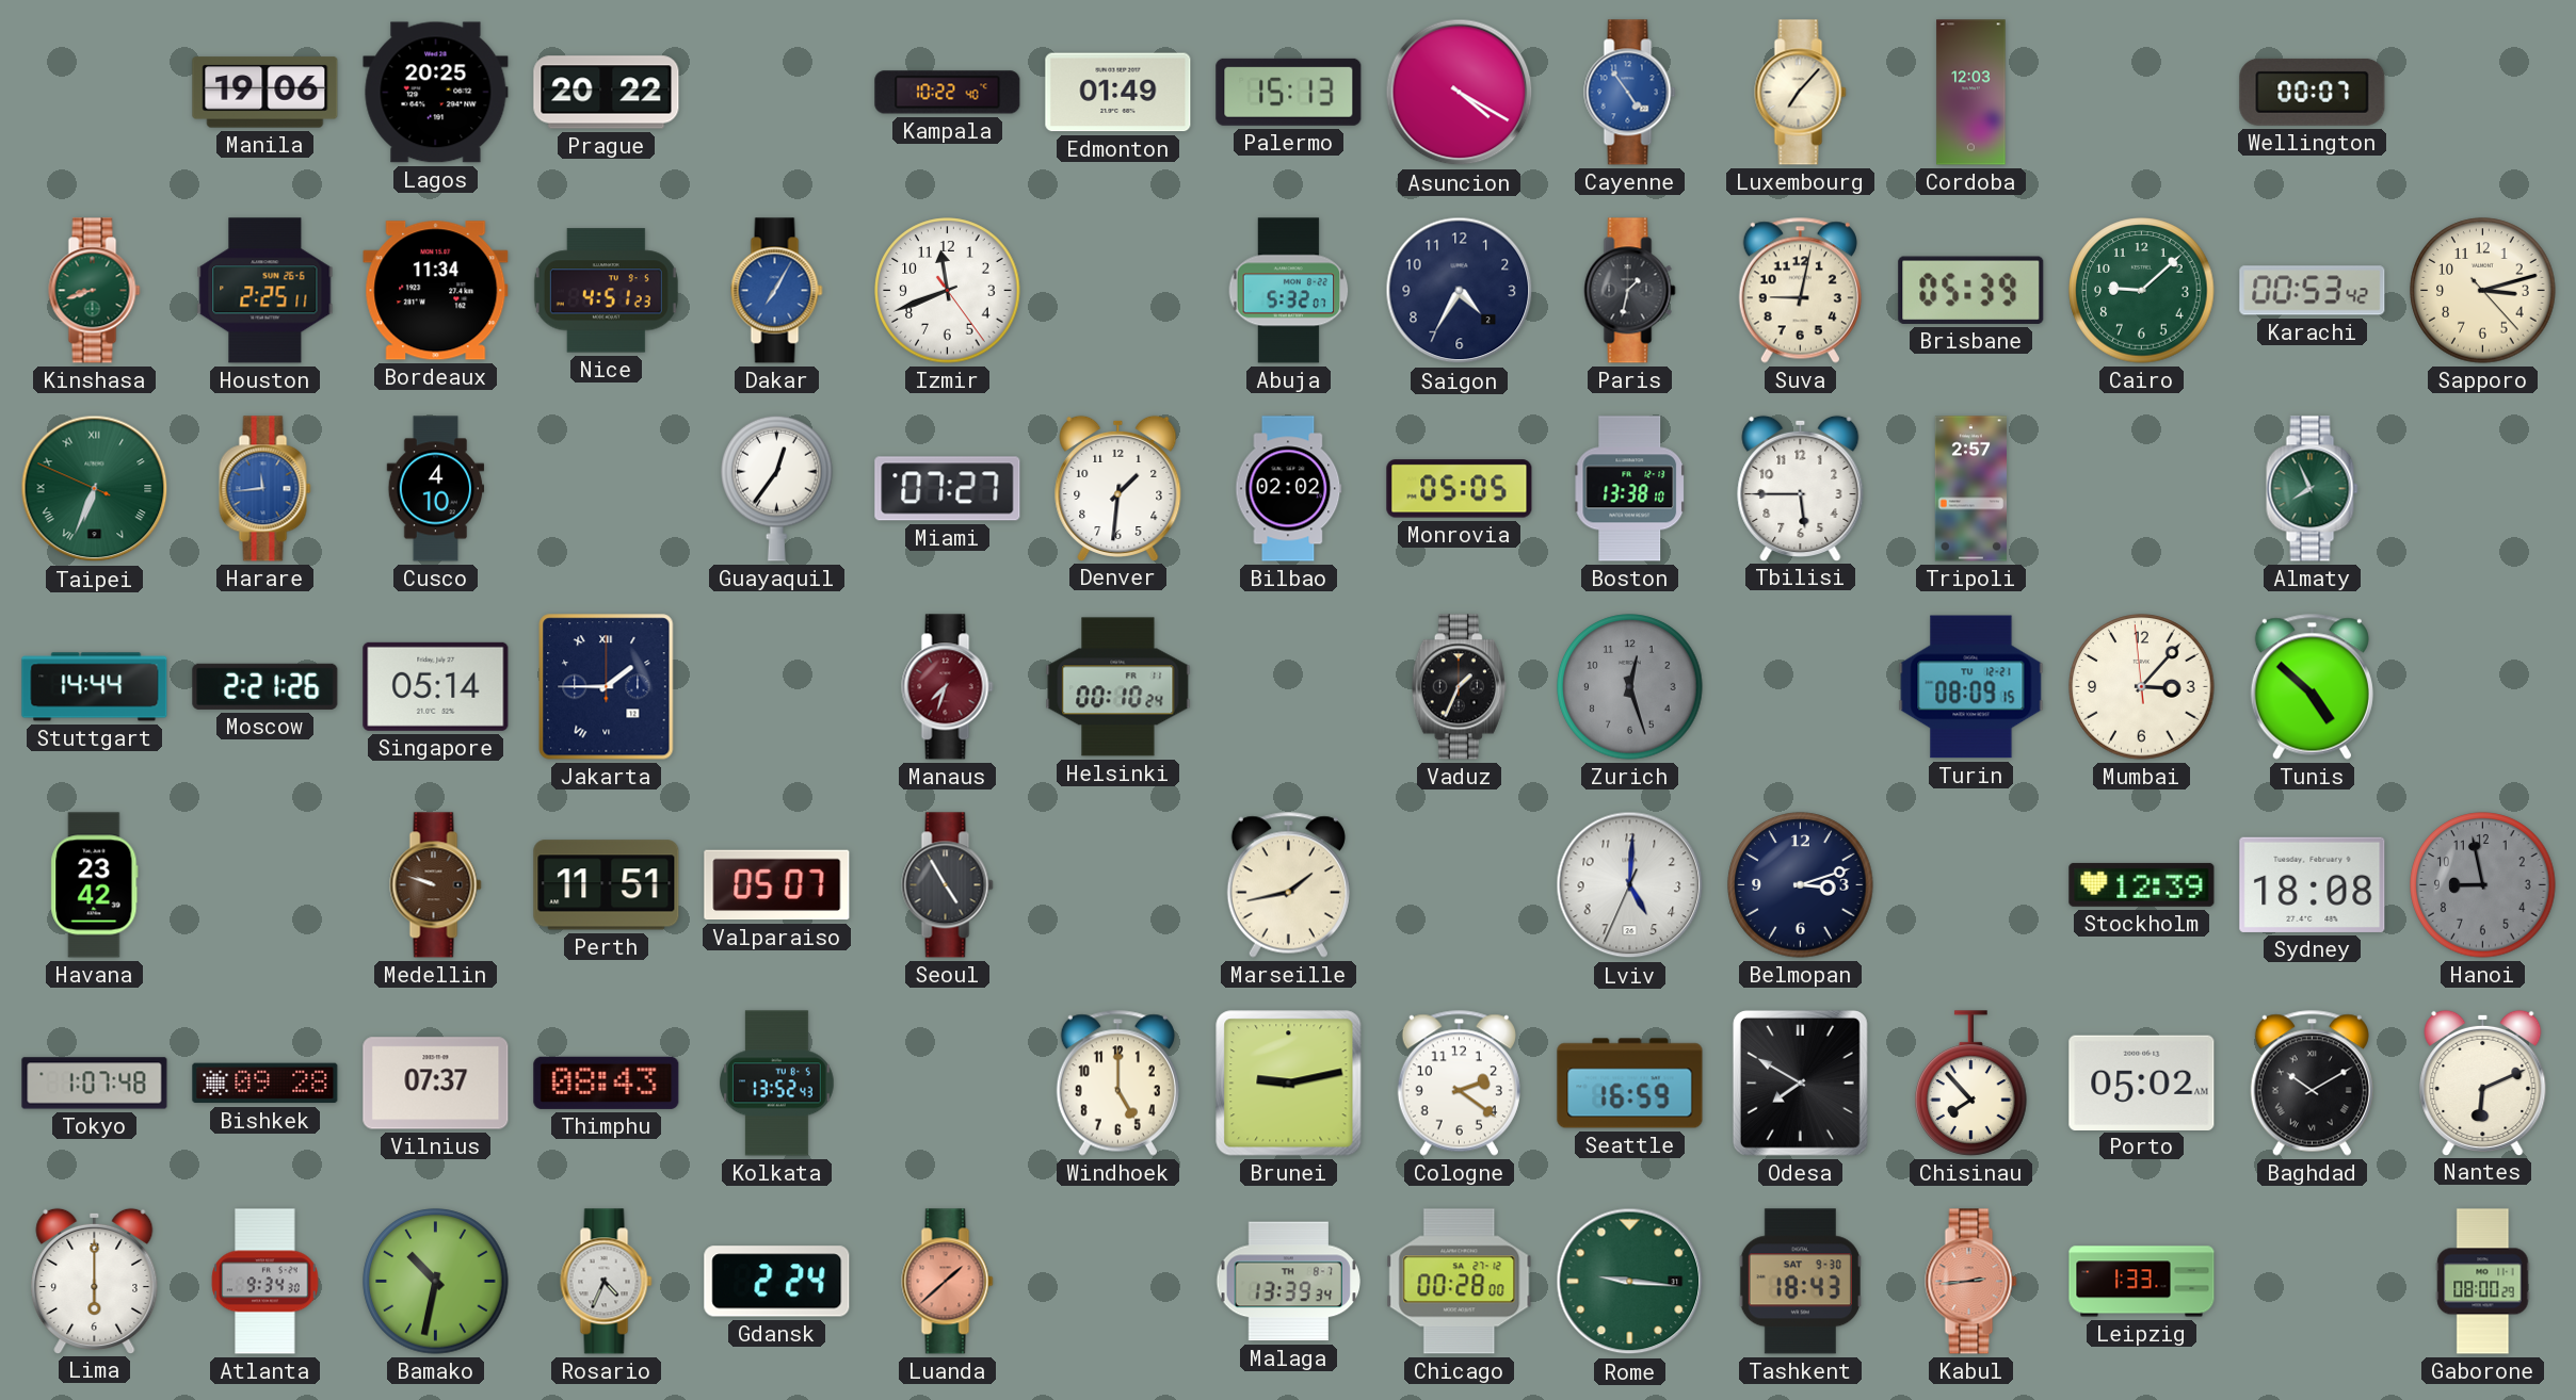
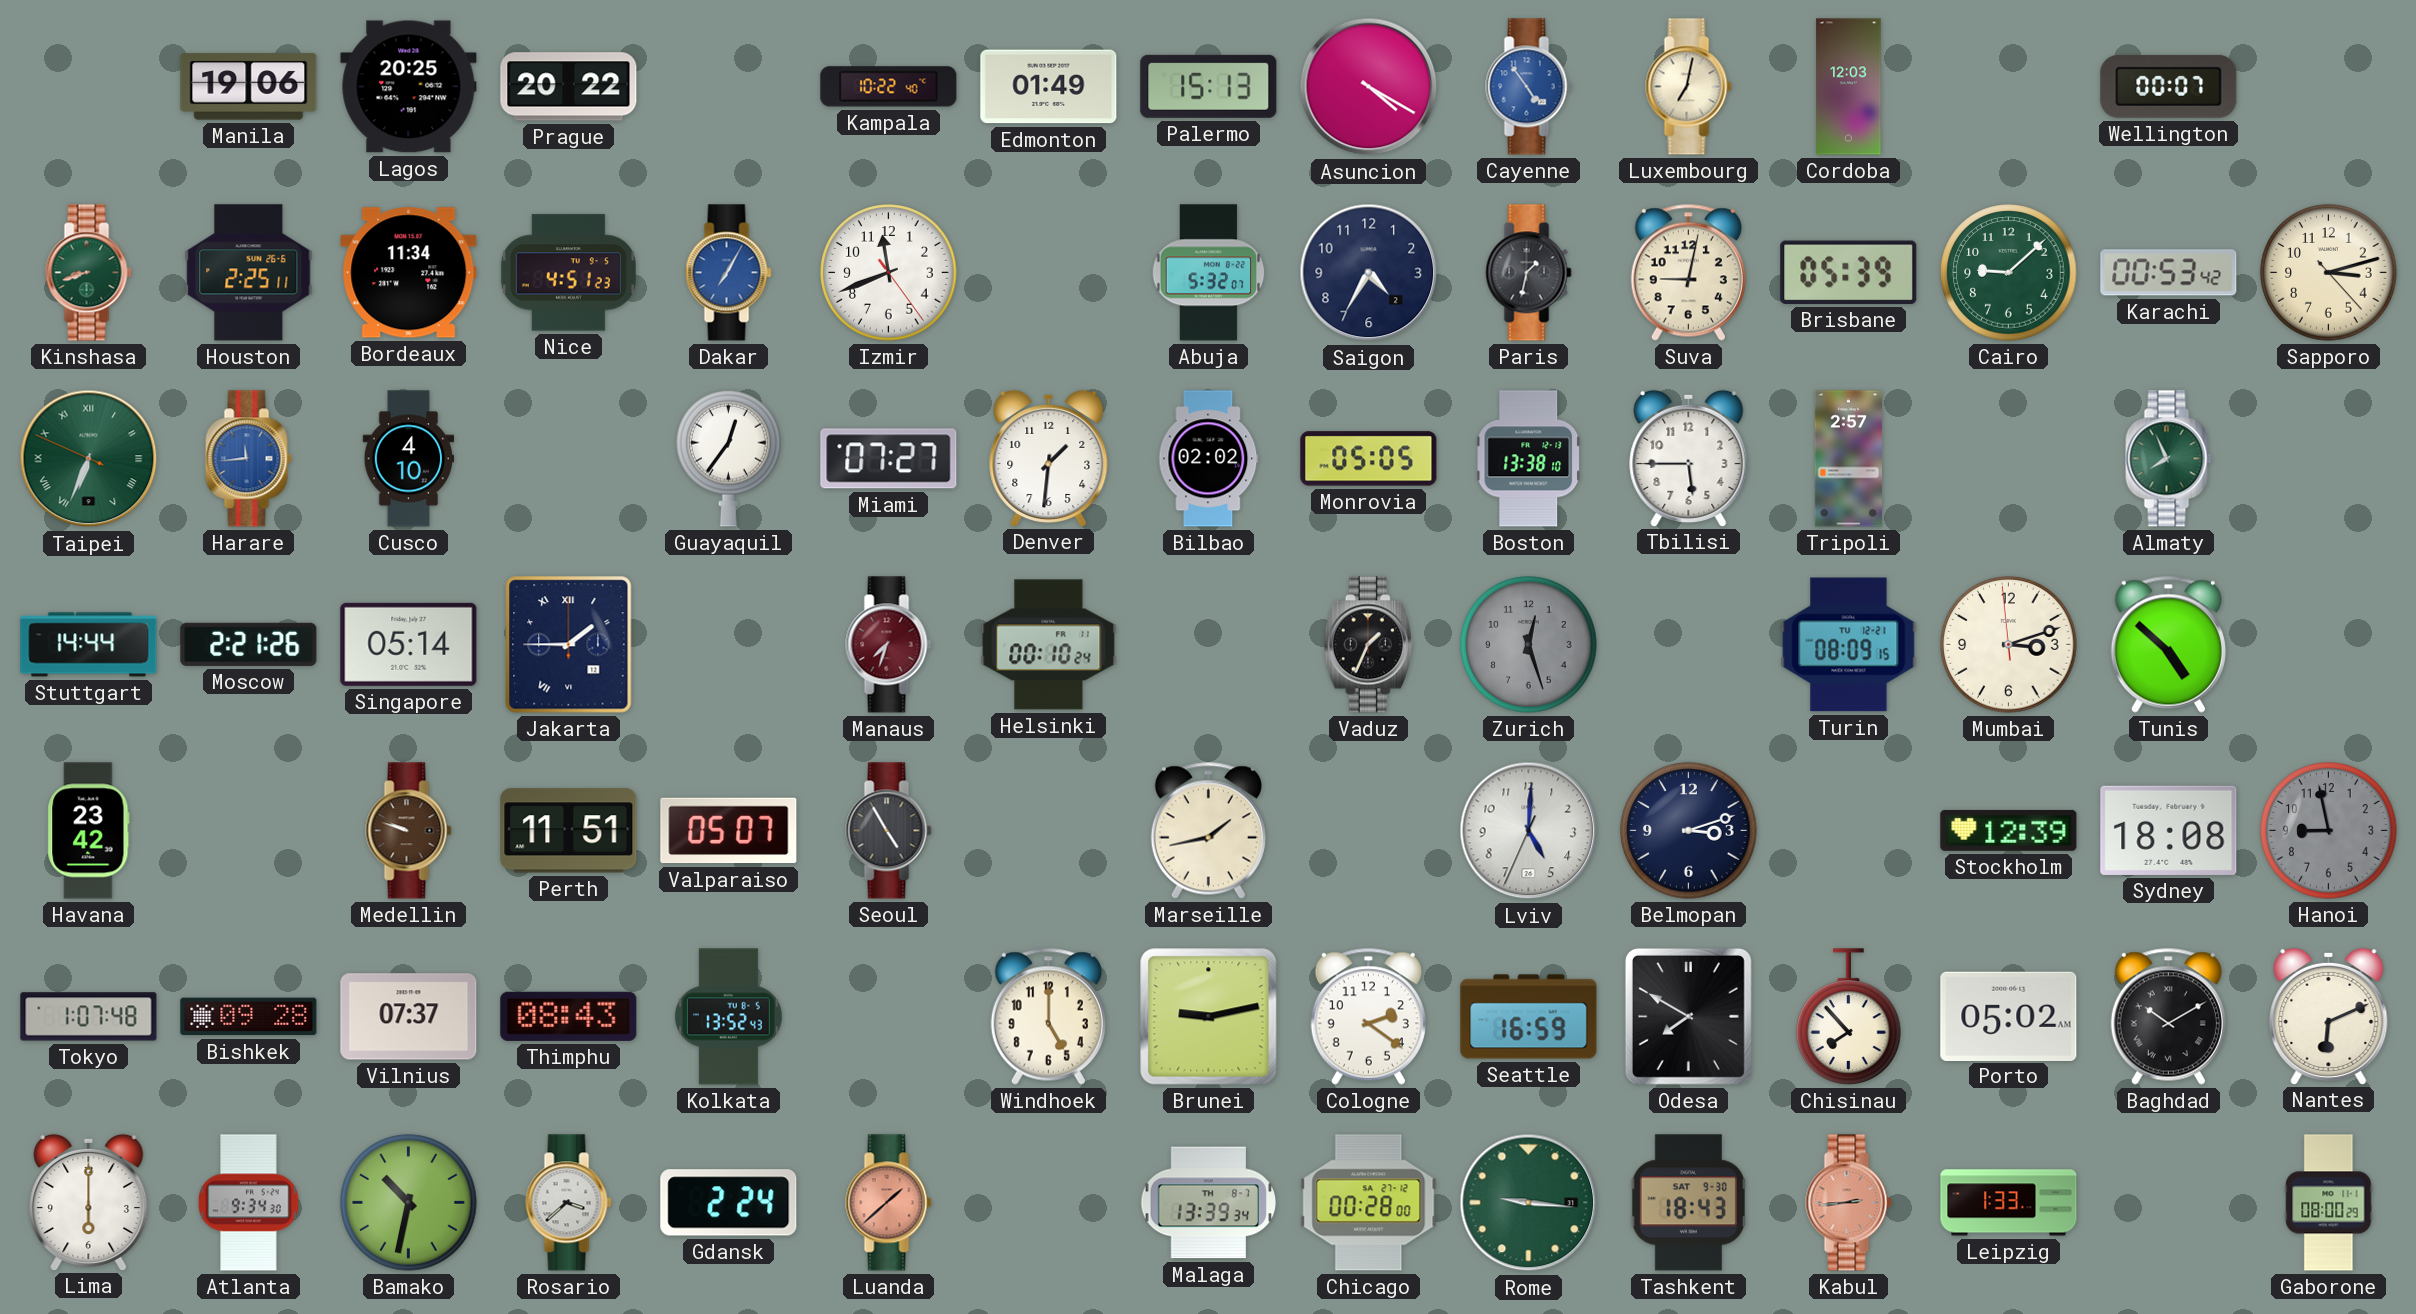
Luxembourg: 7:07 -> 7:02
Mumbai: 3:06 -> 3:11
Rosario: 4:34 -> 3:38
